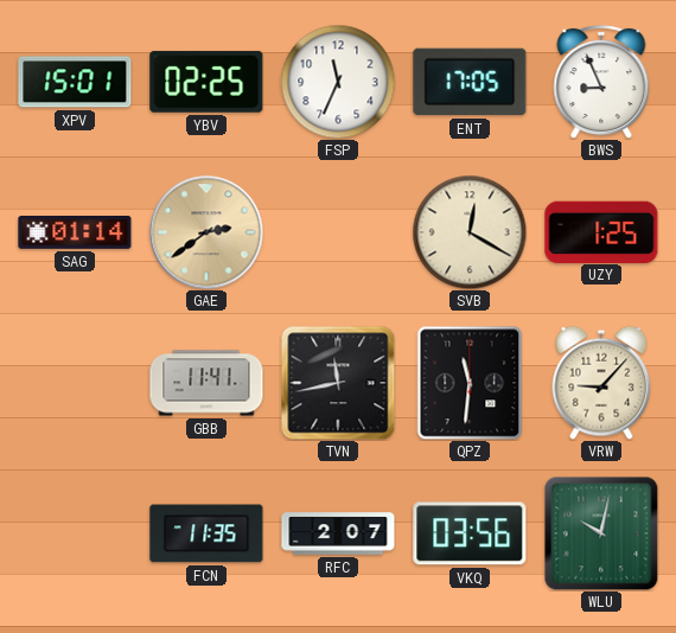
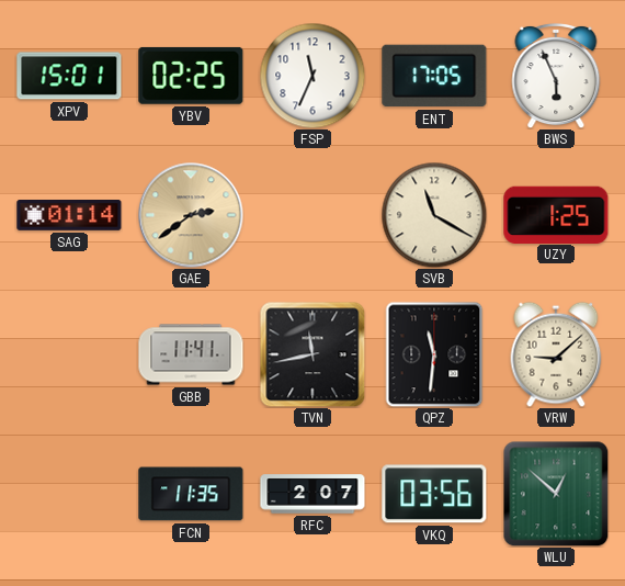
BWS: 8:56 -> 5:56
SVB: 12:20 -> 11:20
VRW: 9:07 -> 9:08
WLU: 10:02 -> 12:52
